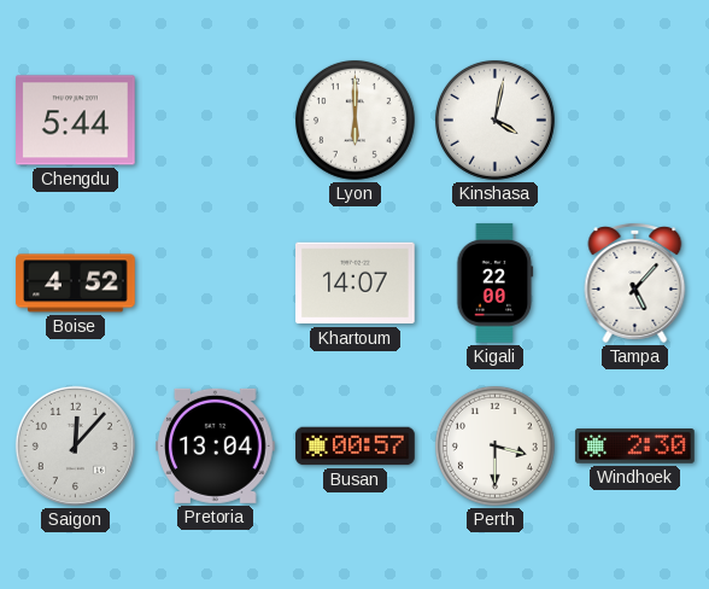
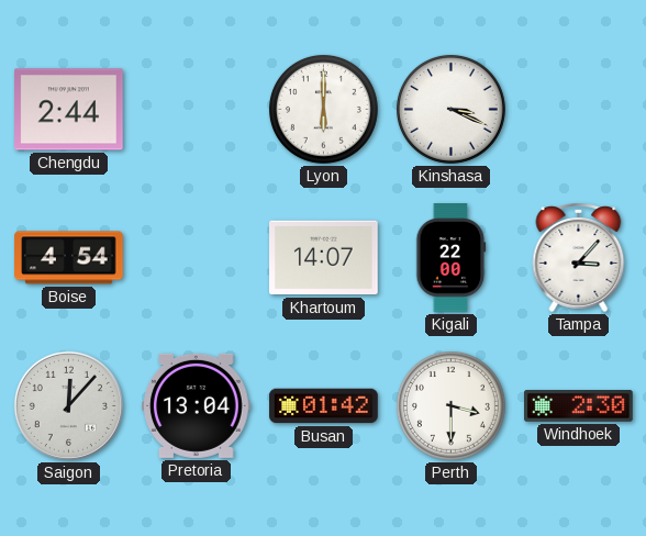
Chengdu: 5:44 -> 2:44
Kinshasa: 4:02 -> 3:19
Boise: 4:52 -> 4:54
Tampa: 5:07 -> 3:07
Busan: 00:57 -> 01:42
